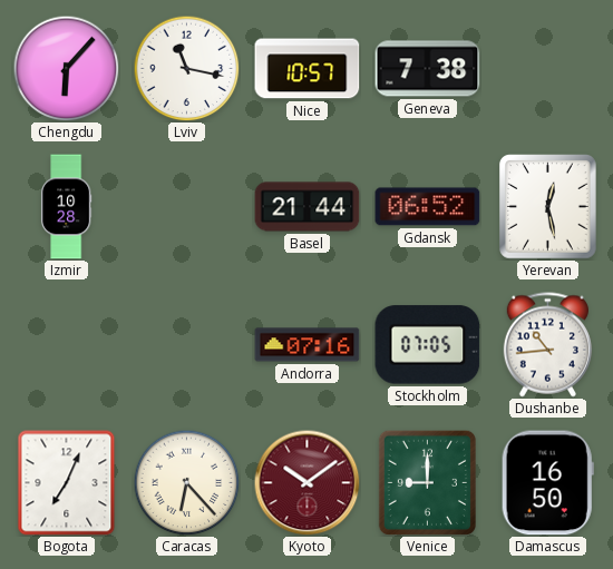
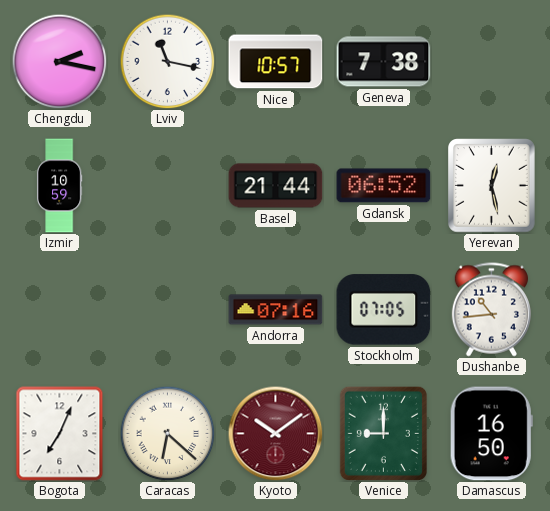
Chengdu: 6:07 -> 2:17
Izmir: 10:28 -> 10:59
Caracas: 6:23 -> 6:22
